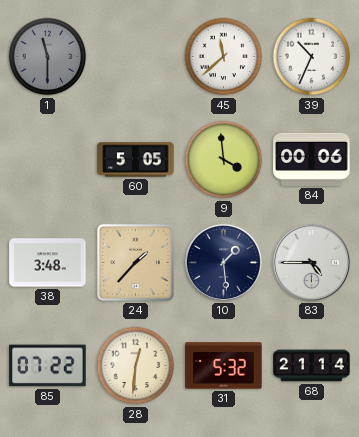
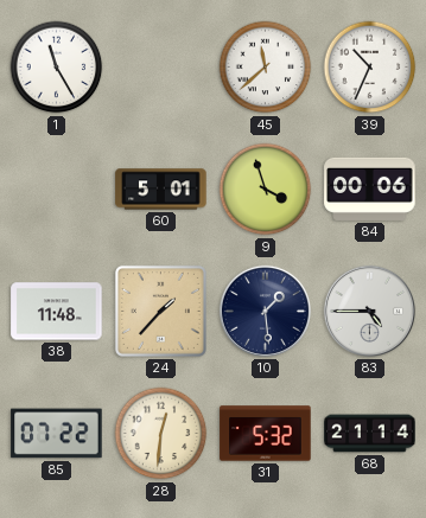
1: 11:30 -> 11:25
1 dial: grey -> white
60: 5:05 -> 5:01
9: 3:59 -> 3:57
38: 3:48 -> 11:48
